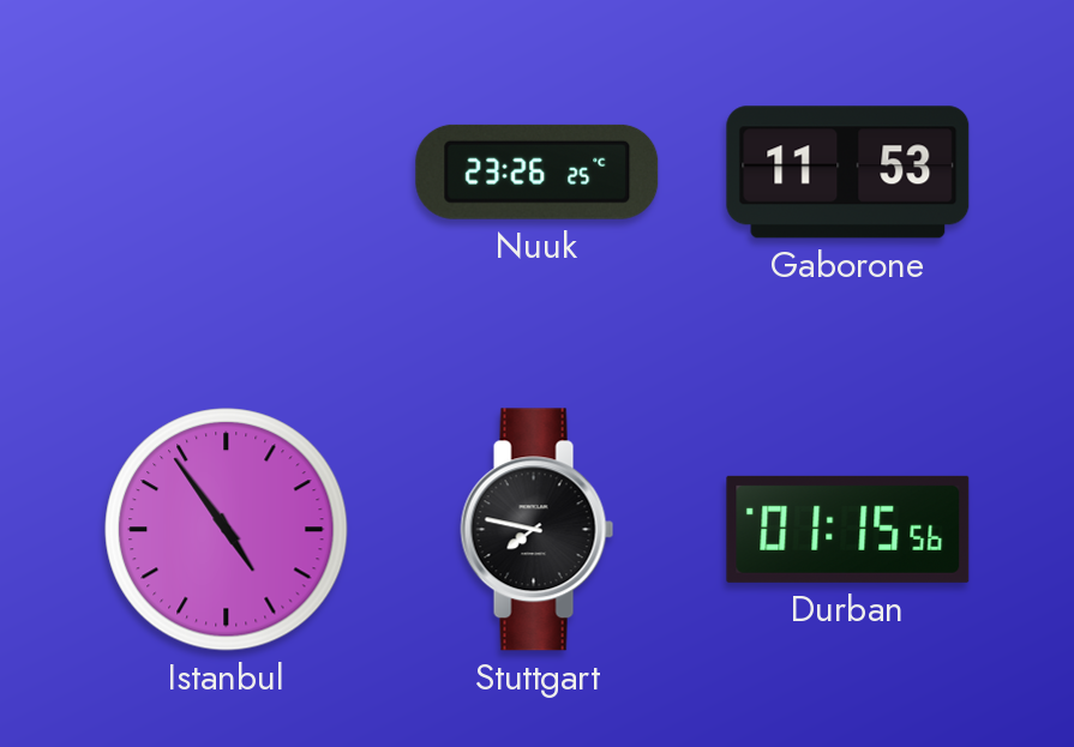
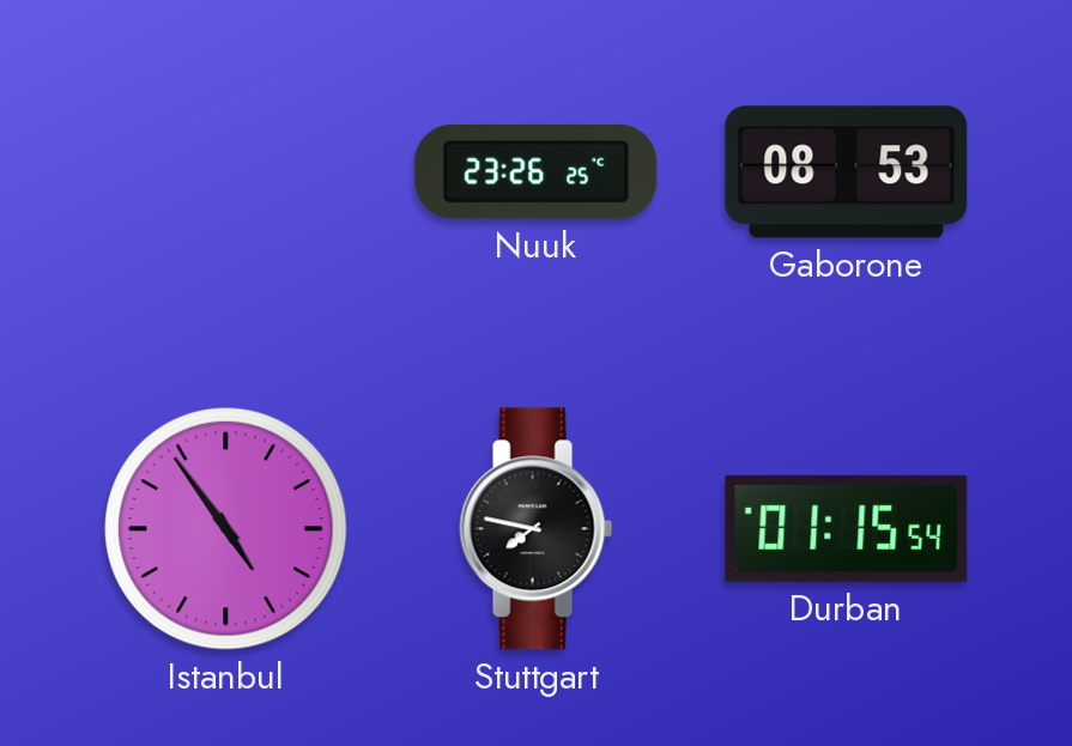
Gaborone: 11:53 -> 08:53
Durban: 01:15:56 -> 01:15:54
